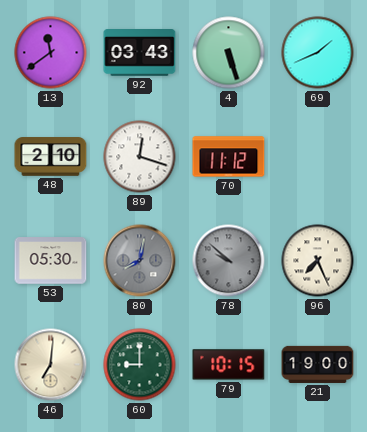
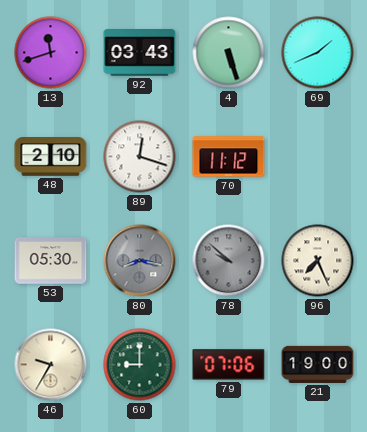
13: 11:39 -> 11:42
80: 8:02 -> 8:17
46: 7:01 -> 9:35
79: 10:15 -> 07:06
